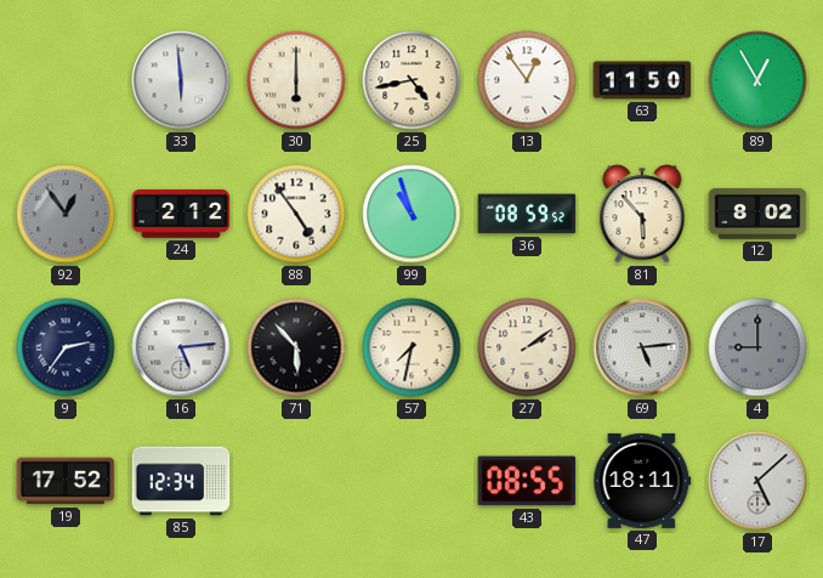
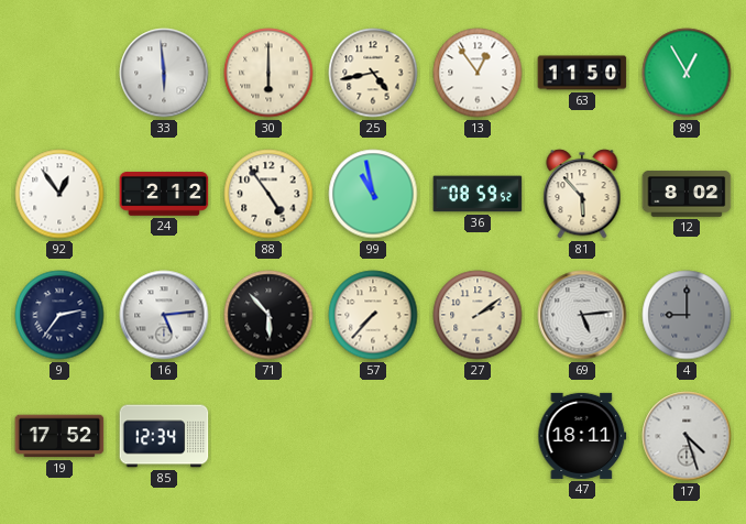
92 dial: grey -> white
99: 10:57 -> 10:58
57: 7:32 -> 7:37
43: 08:55 -> none
17: 5:08 -> 4:27
